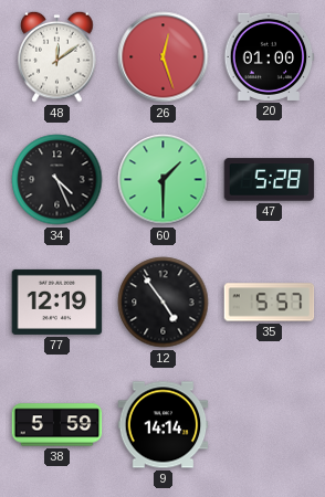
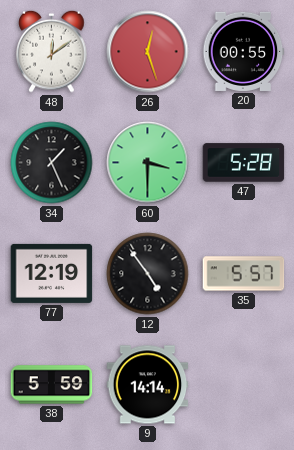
20: 01:00 -> 00:55
34: 4:26 -> 1:26
60: 1:30 -> 3:30
